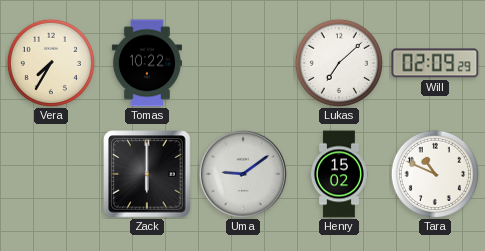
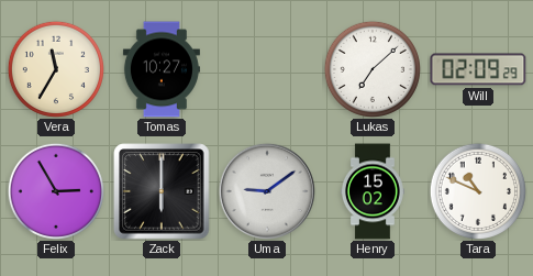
Vera: 7:35 -> 11:35
Tomas: 10:22 -> 10:27
Felix: none -> 2:55
